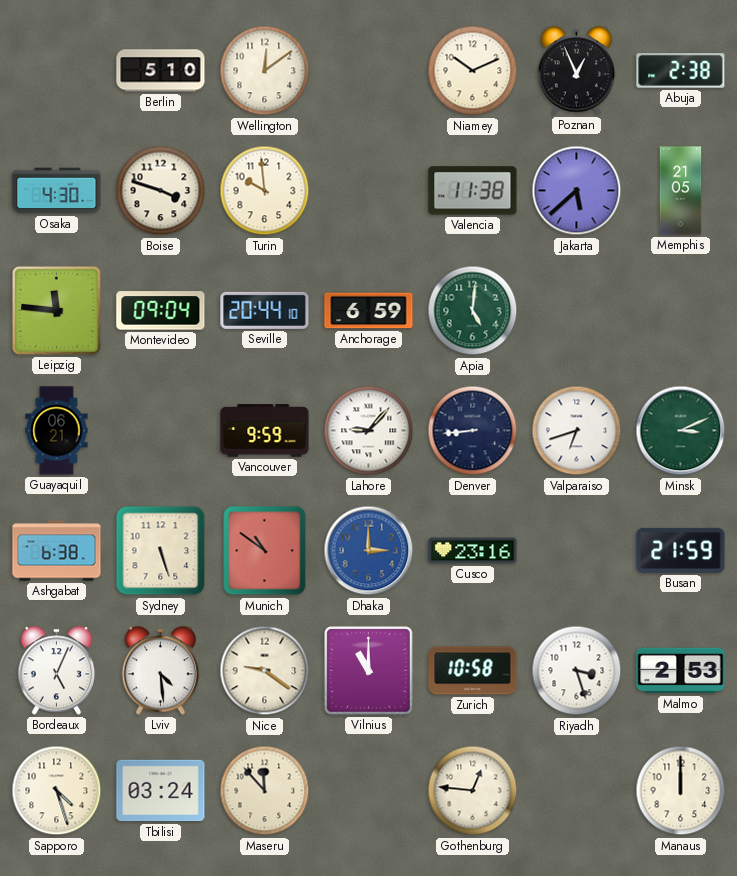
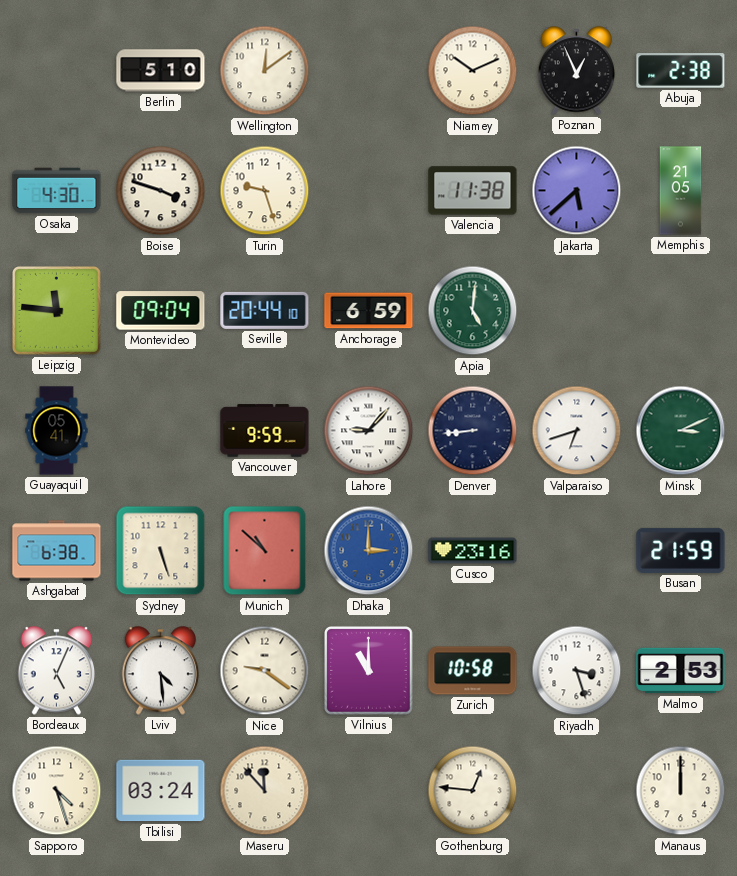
Turin: 9:59 -> 9:27
Guayaquil: 06:21 -> 05:41
Munich: 10:51 -> 10:52
